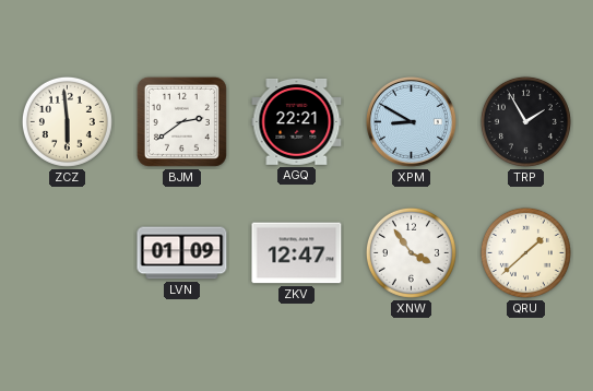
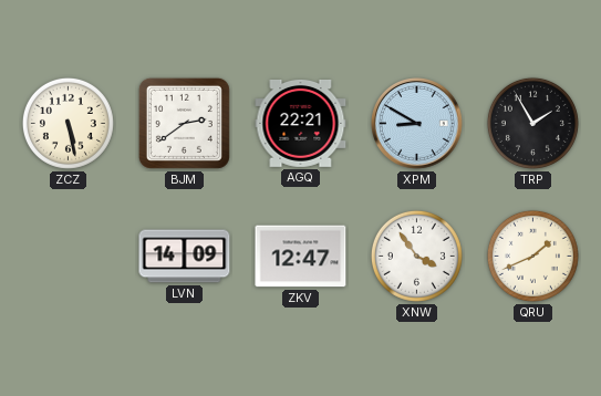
ZCZ: 5:59 -> 5:28
LVN: 01:09 -> 14:09
QRU: 1:38 -> 1:41
